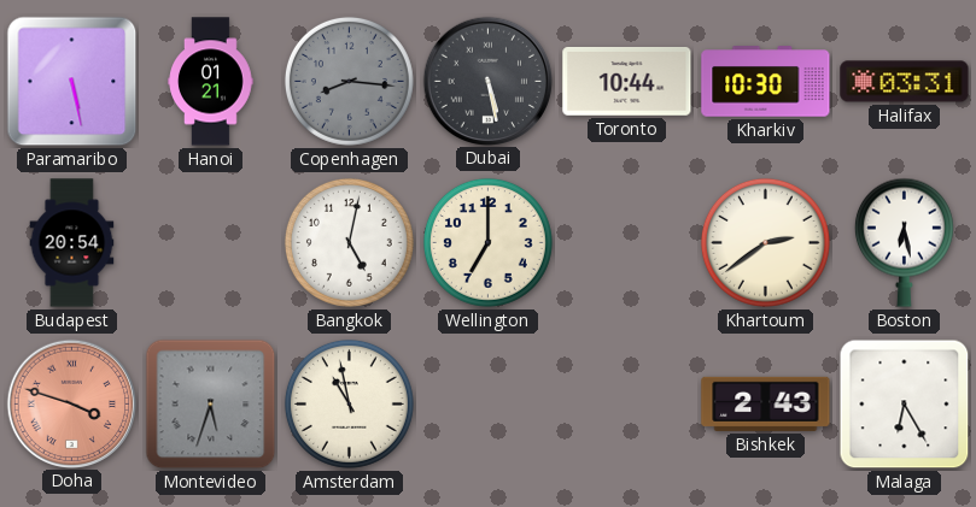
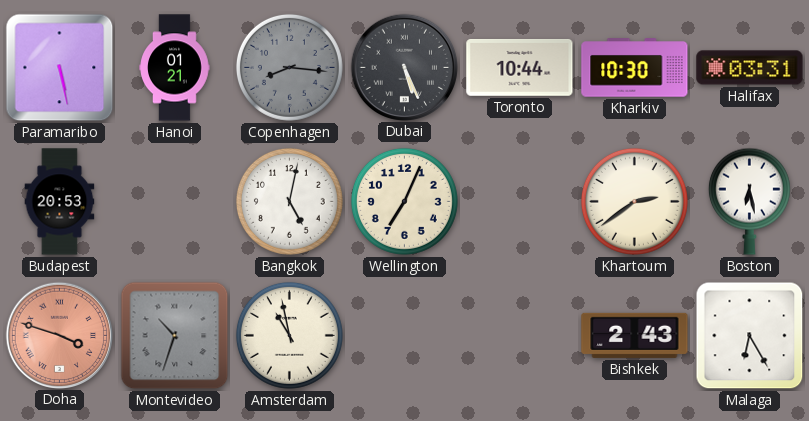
Dubai: 5:28 -> 5:26
Budapest: 20:54 -> 20:53
Wellington: 7:00 -> 7:04
Montevideo: 5:33 -> 10:33
